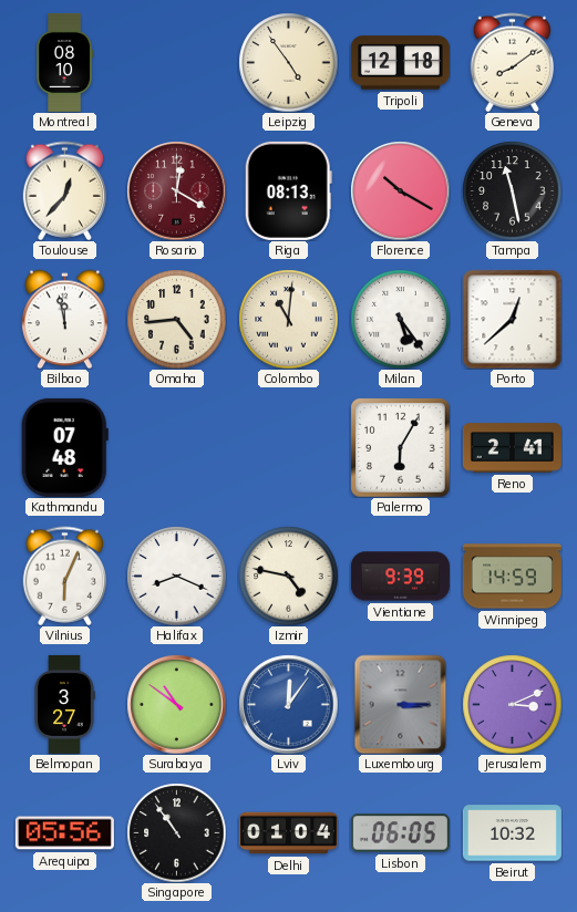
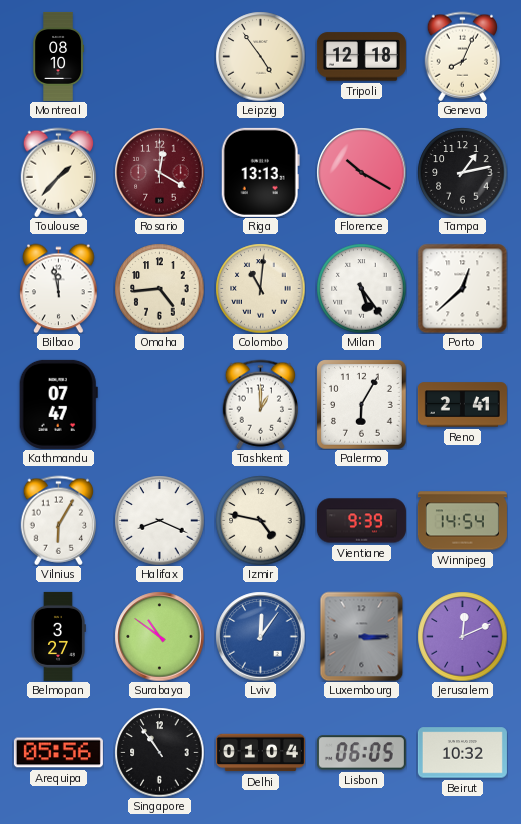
Geneva: 8:09 -> 8:04
Toulouse: 12:37 -> 1:37
Riga: 08:13 -> 13:13
Tampa: 11:28 -> 1:13
Kathmandu: 07:48 -> 07:47
Tashkent: none -> 1:00
Vilnius: 6:04 -> 6:05
Winnipeg: 14:59 -> 14:54
Jerusalem: 3:11 -> 12:11
